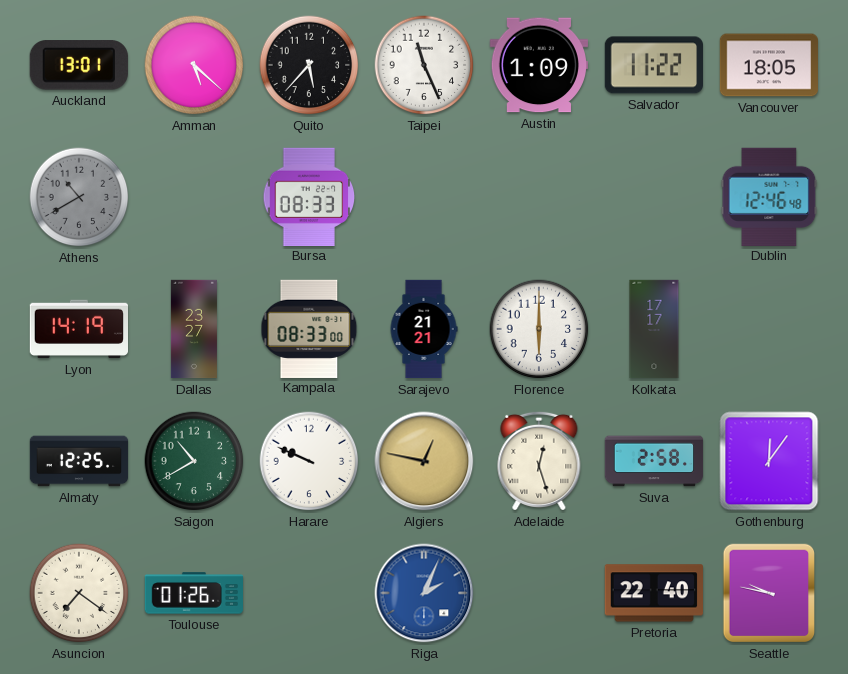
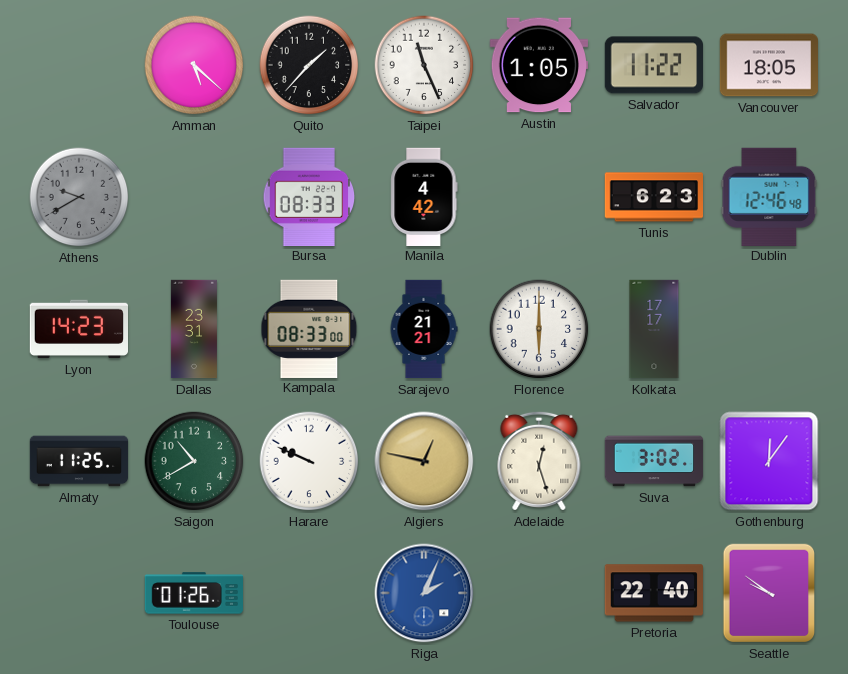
Auckland: 13:01 -> none
Quito: 5:37 -> 1:37
Austin: 1:09 -> 1:05
Athens: 10:40 -> 9:40
Manila: none -> 4:42
Tunis: none -> 6:23
Lyon: 14:19 -> 14:23
Dallas: 23:27 -> 23:31
Almaty: 12:25 -> 11:25
Suva: 2:58 -> 3:02
Asuncion: 7:21 -> none
Seattle: 9:47 -> 9:51
